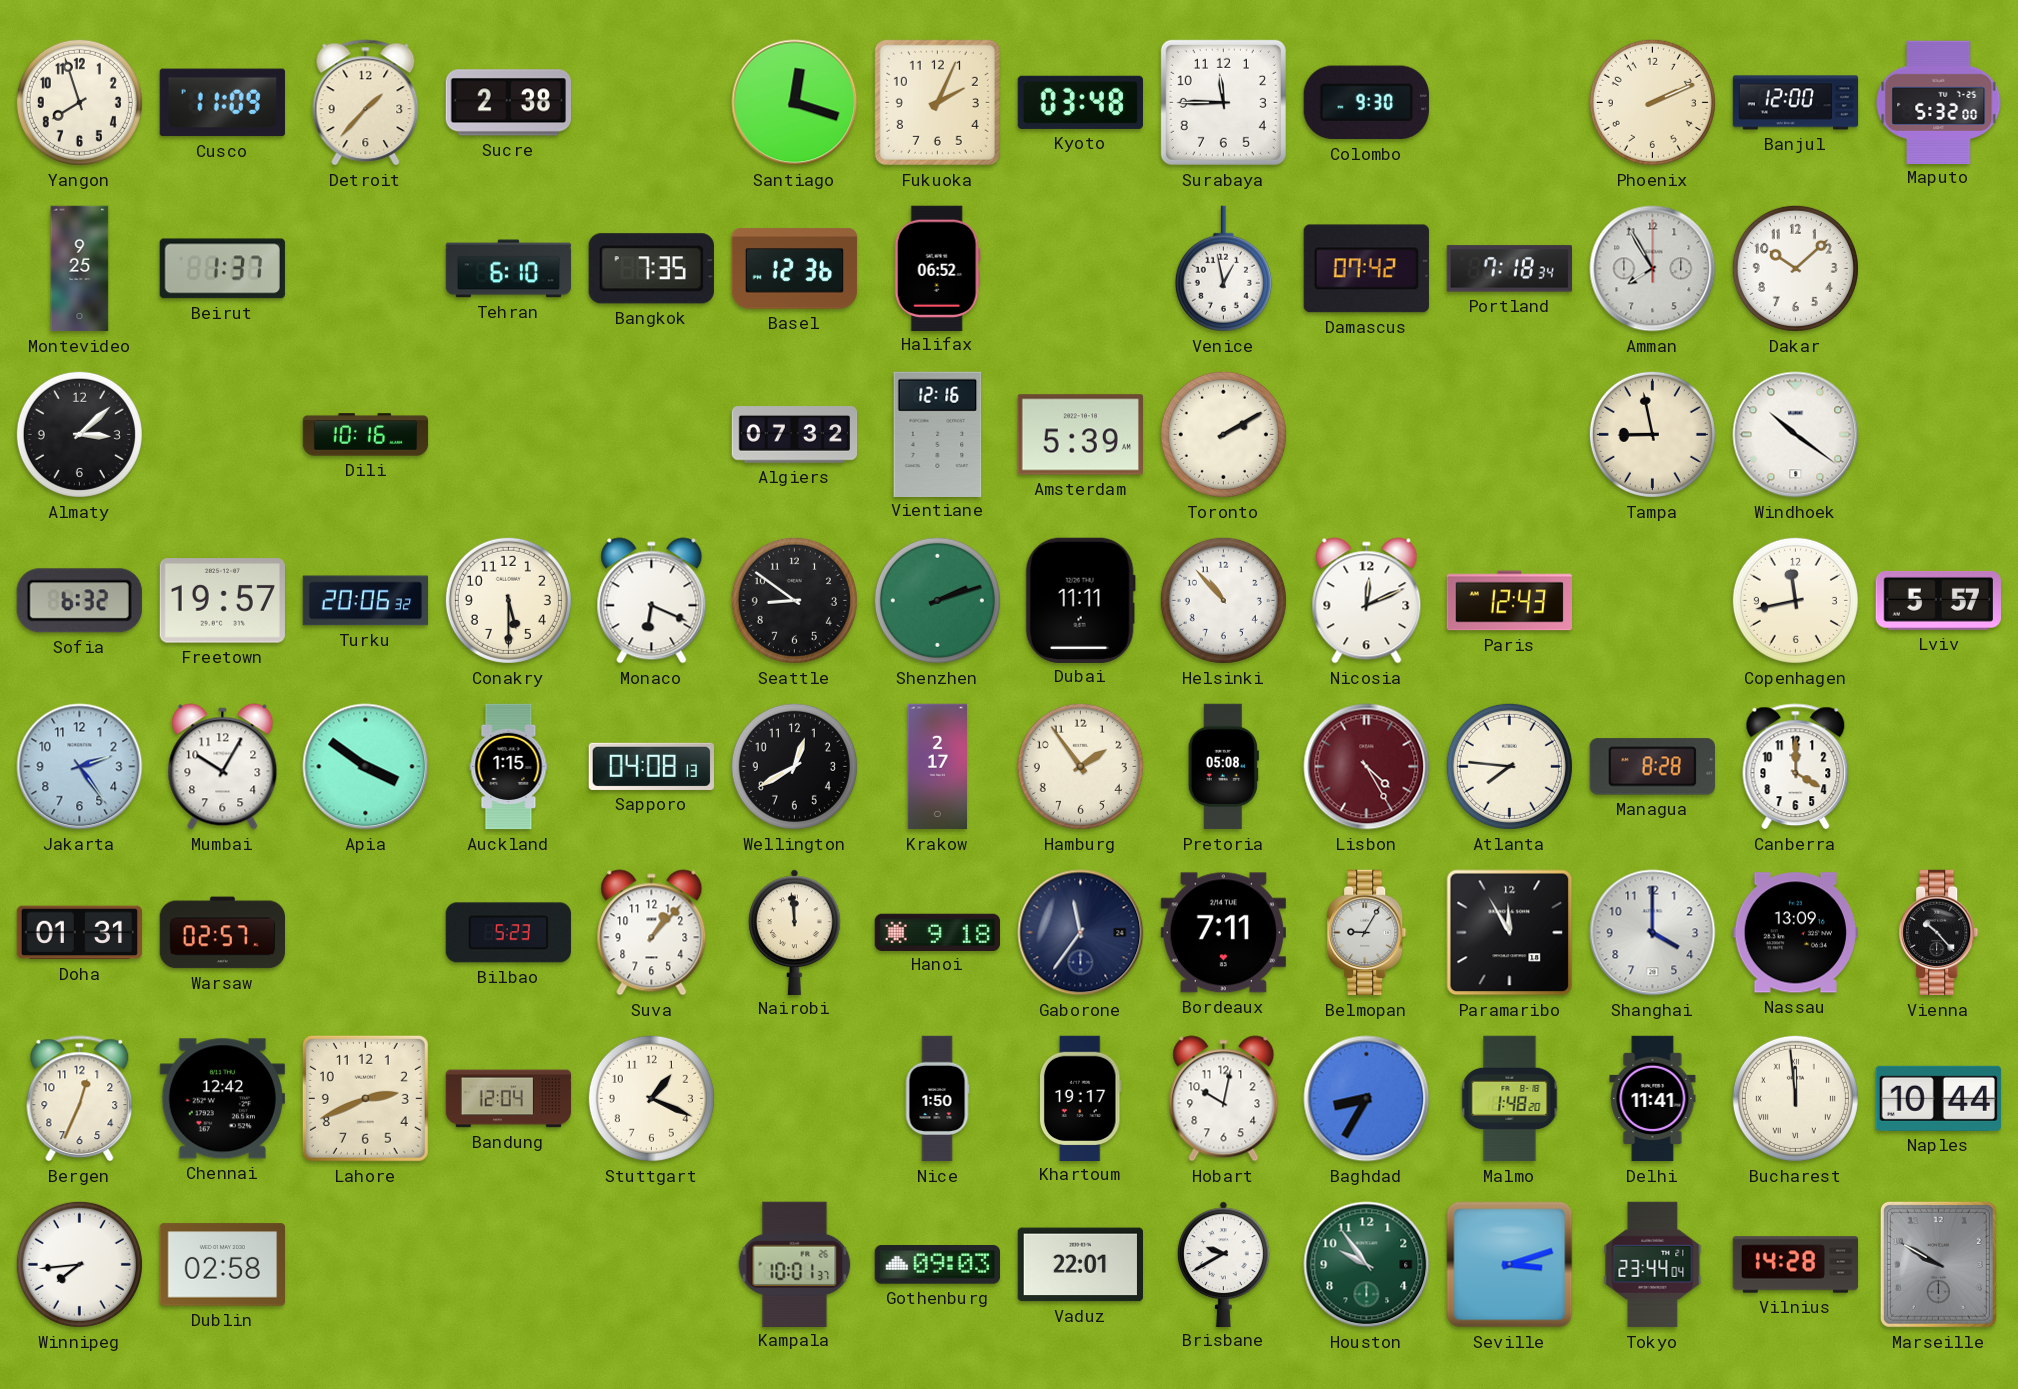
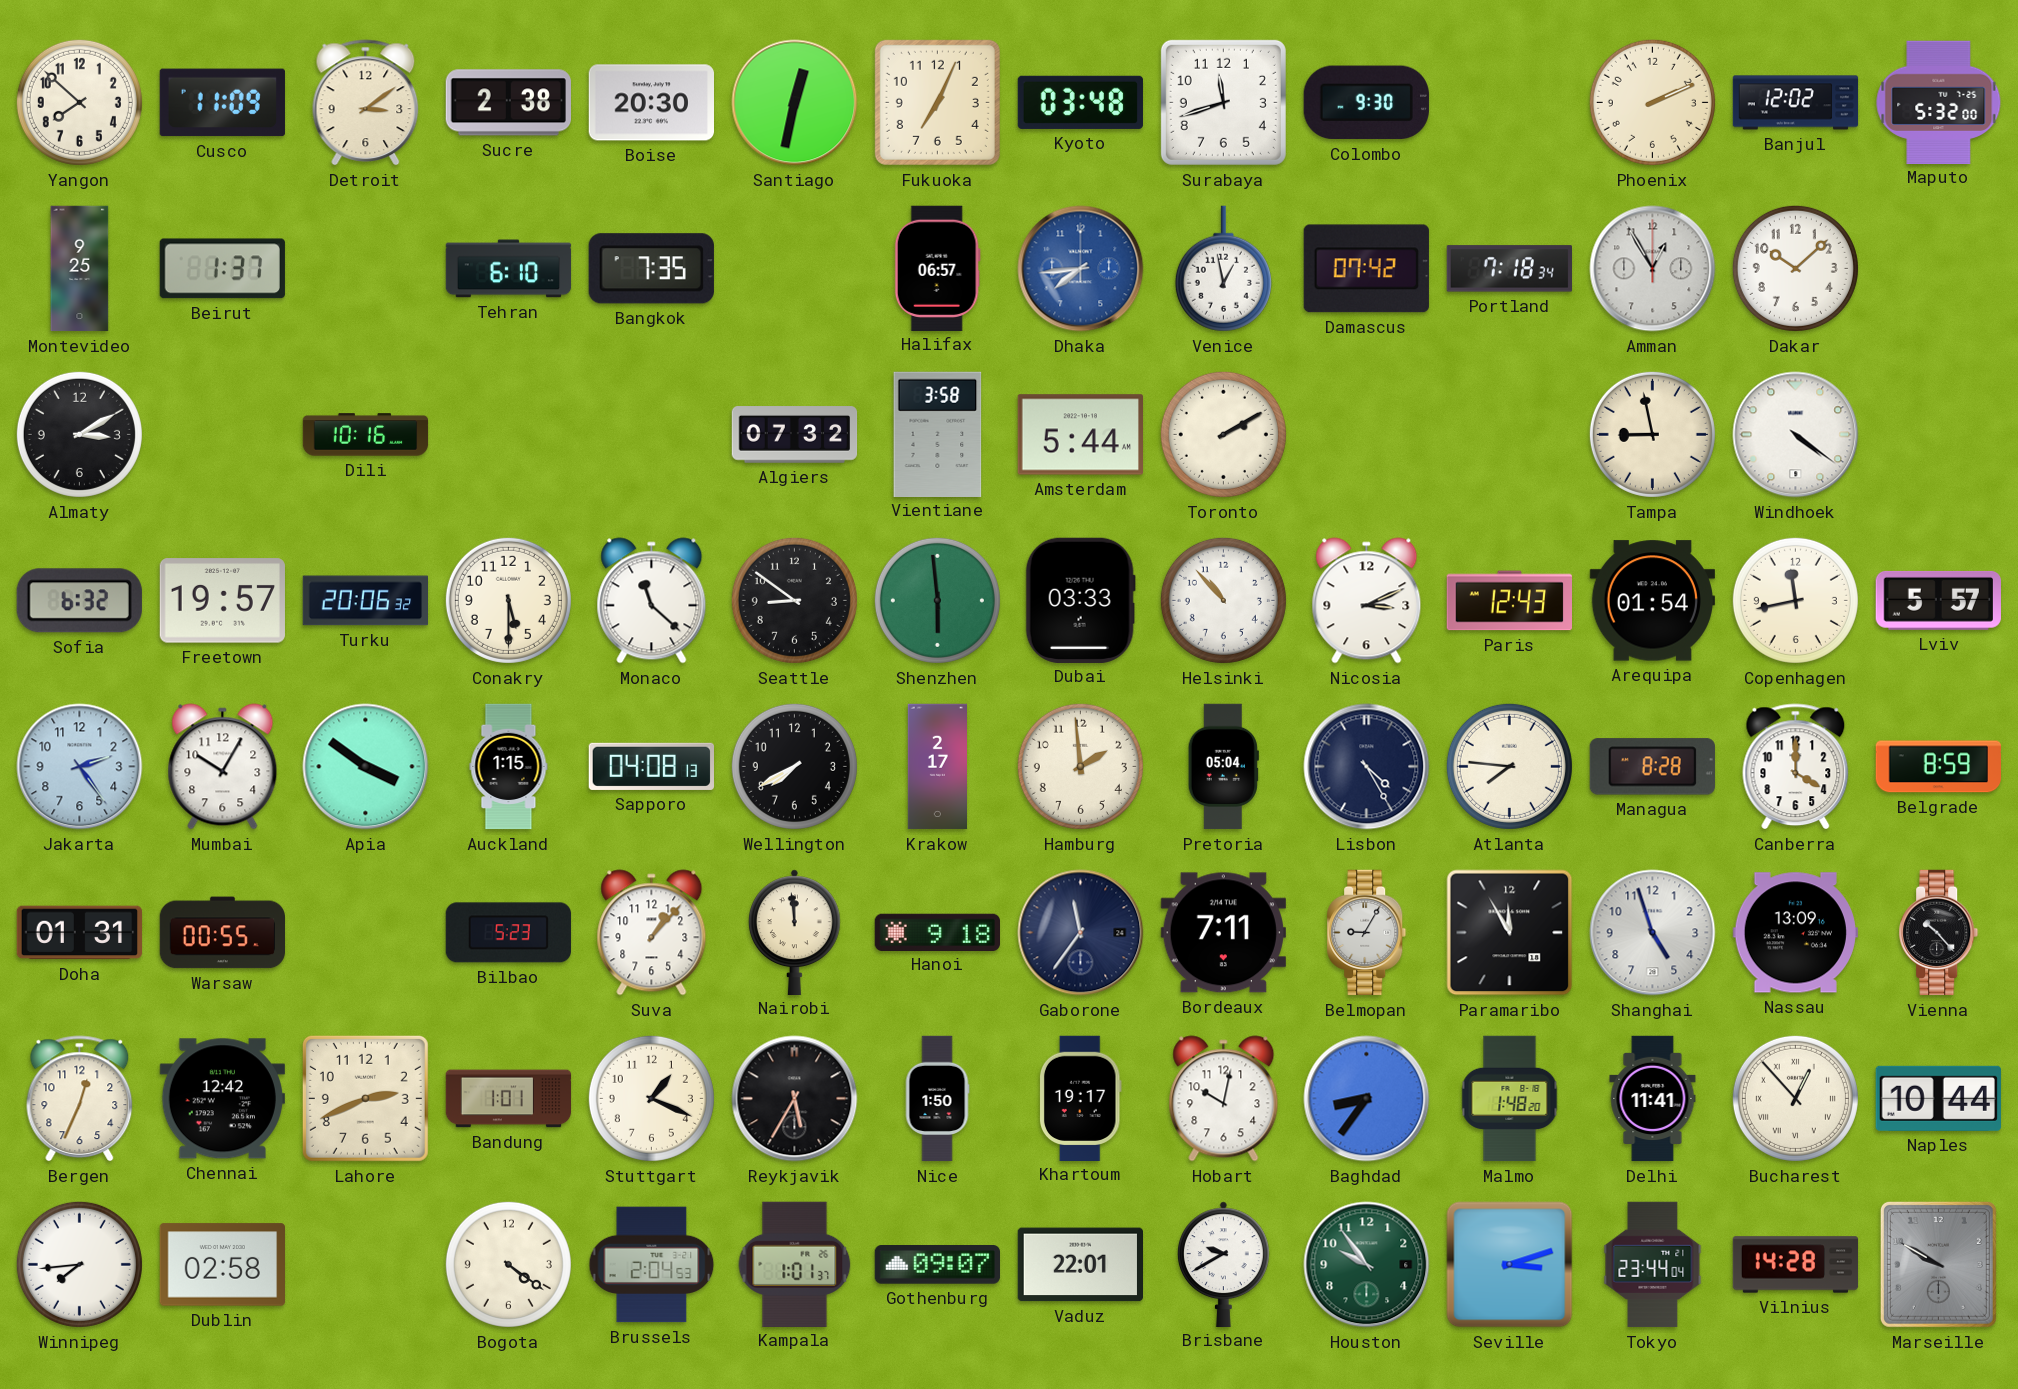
Yangon: 7:57 -> 7:52
Detroit: 1:37 -> 3:09
Boise: none -> 20:30
Santiago: 12:18 -> 12:32
Fukuoka: 2:04 -> 7:04
Surabaya: 11:45 -> 11:42
Banjul: 12:00 -> 12:02
Basel: 12:36 -> none
Halifax: 06:52 -> 06:57
Dhaka: none -> 7:44
Amman: 7:55 -> 12:55
Almaty: 3:08 -> 3:10
Vientiane: 12:16 -> 3:58
Amsterdam: 5:39 -> 5:44
Windhoek: 10:21 -> 4:21
Monaco: 6:19 -> 11:22
Shenzhen: 2:12 -> 5:59
Dubai: 11:11 -> 03:33
Nicosia: 12:11 -> 3:11
Arequipa: none -> 01:54
Wellington: 12:40 -> 7:40
Hamburg: 1:54 -> 1:59
Pretoria: 05:08 -> 05:04
Lisbon dial: burgundy -> navy
Belgrade: none -> 8:59
Warsaw: 02:57 -> 00:55
Shanghai: 4:00 -> 4:57
Bandung: 12:04 -> 1:01
Reykjavik: none -> 5:35
Baghdad: 8:35 -> 8:36
Bucharest: 11:59 -> 12:53
Bogota: none -> 4:21
Brussels: none -> 2:04
Kampala: 10:01 -> 1:01
Gothenburg: 09:03 -> 09:07
